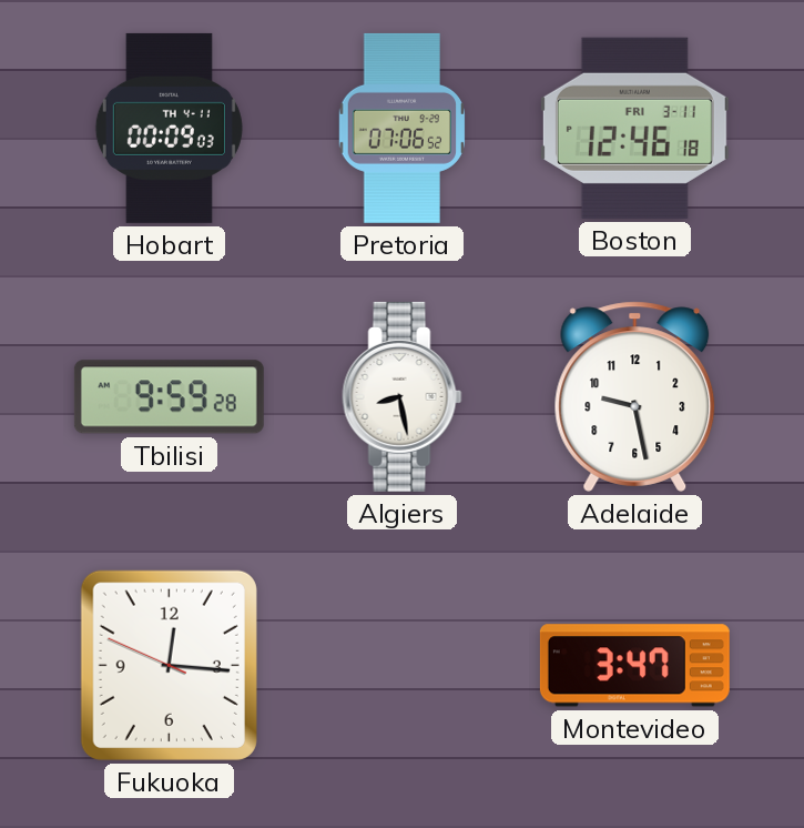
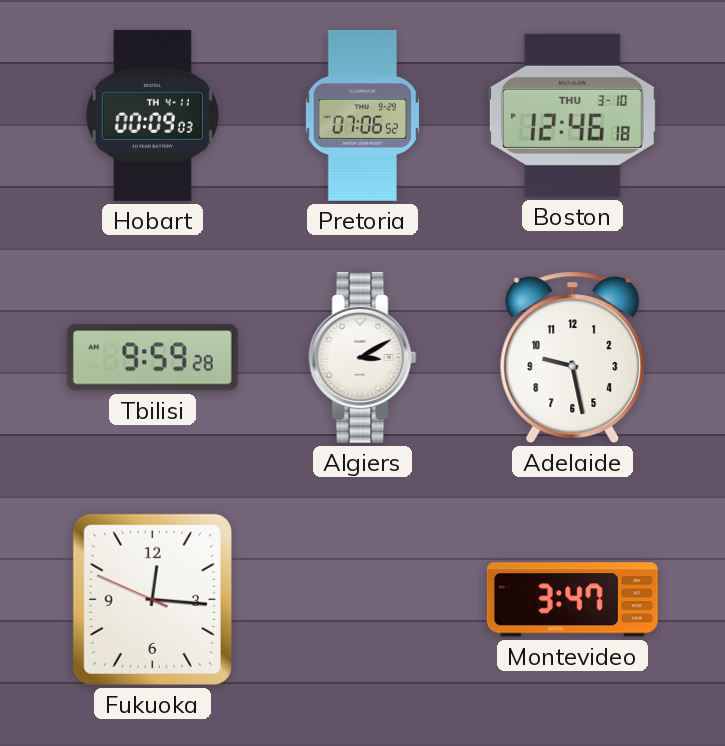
Boston date: FRI 3-11 -> THU 3-10
Algiers: 8:28 -> 3:10
